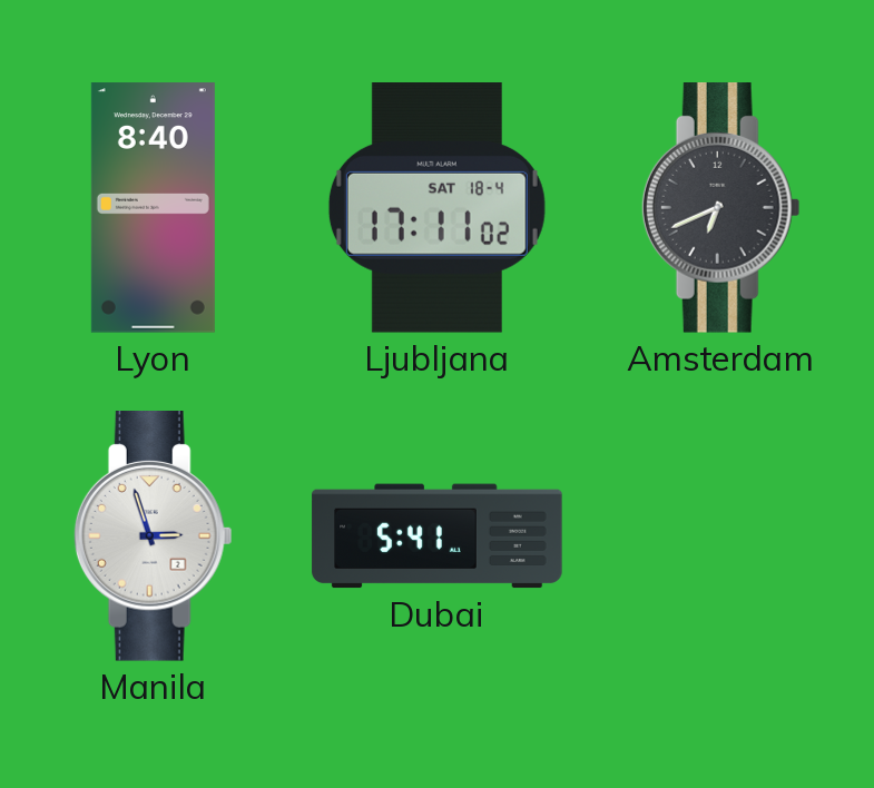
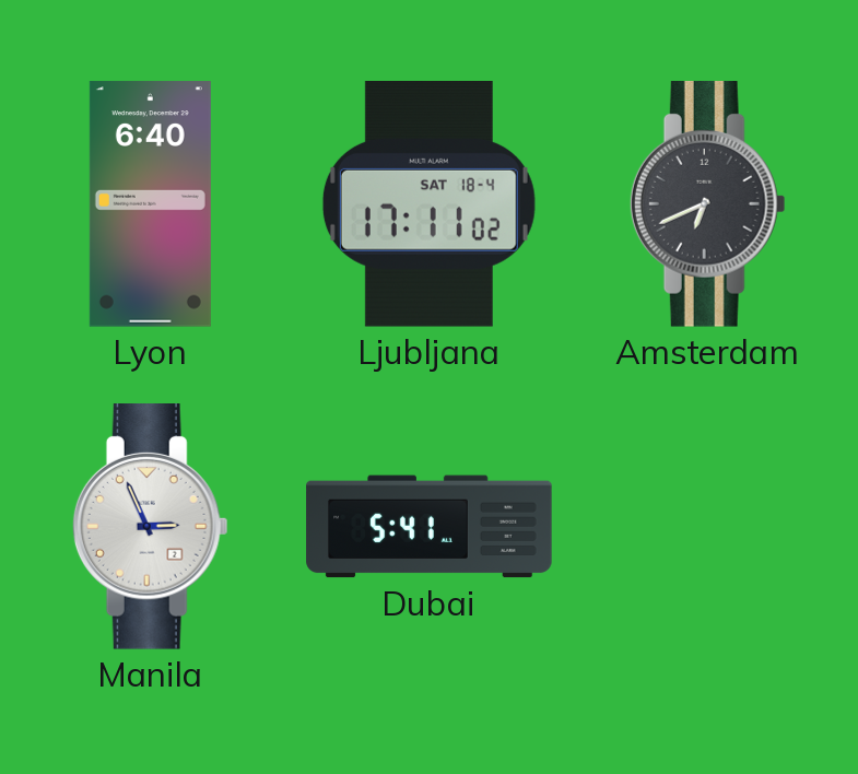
Lyon: 8:40 -> 6:40
Manila: 2:57 -> 2:56
